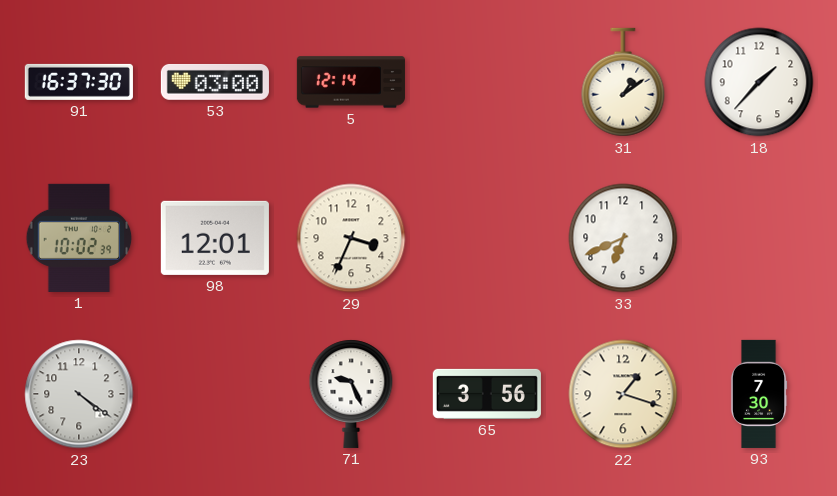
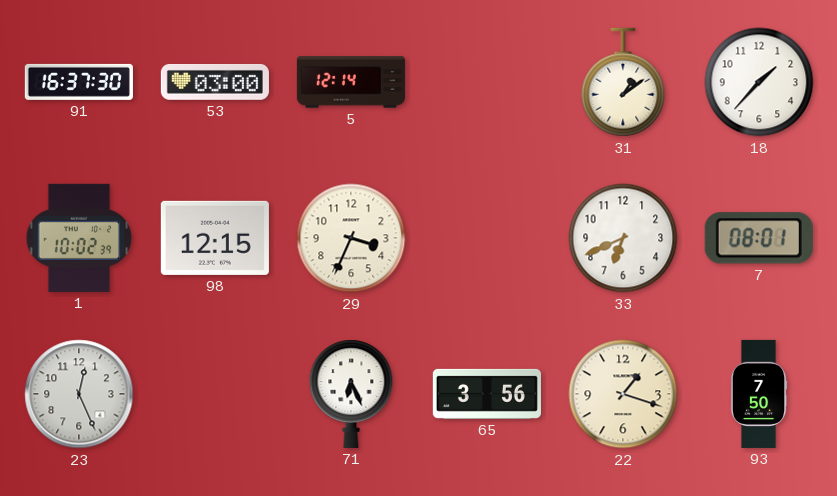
98: 12:01 -> 12:15
7: none -> 08:01
23: 4:21 -> 12:26
71: 9:26 -> 6:26
93: 7:30 -> 7:50
